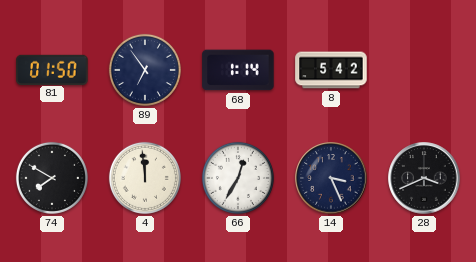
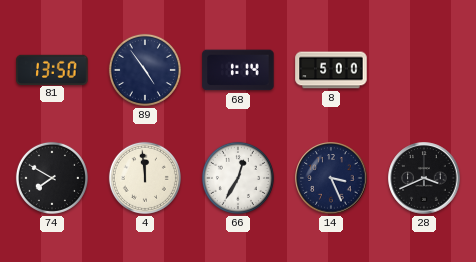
81: 01:50 -> 13:50
89: 6:54 -> 4:54
8: 5:42 -> 5:00
